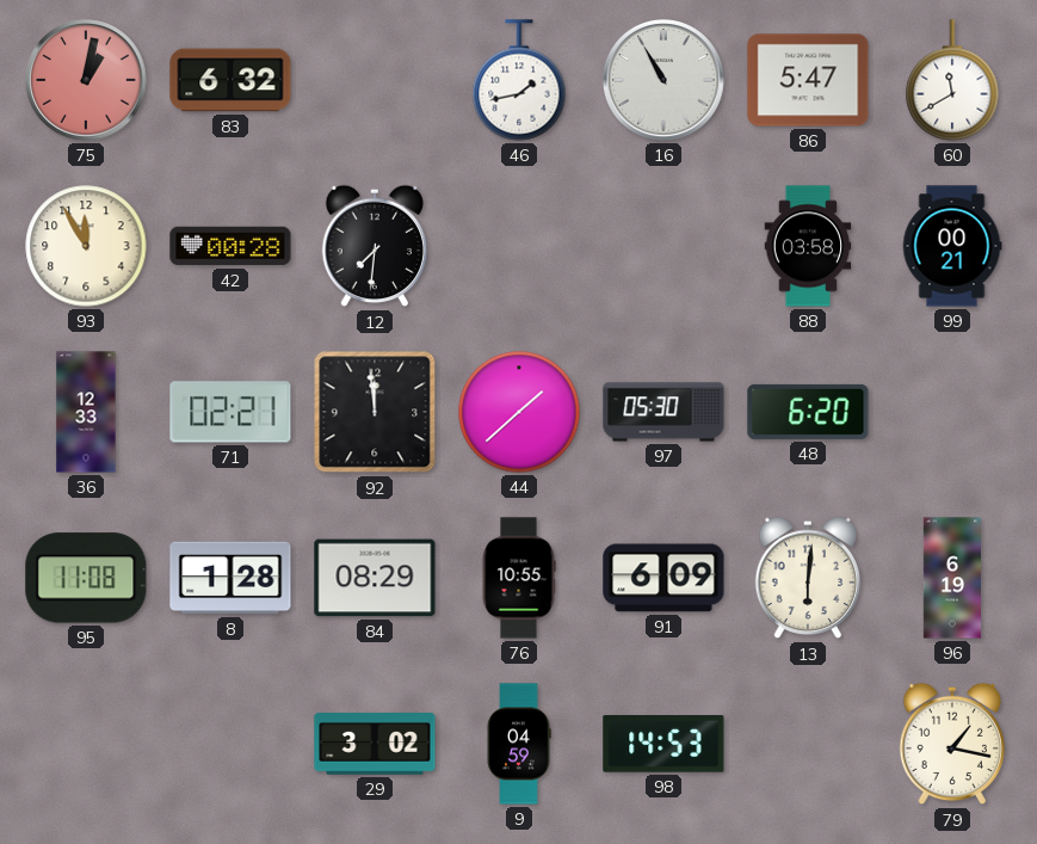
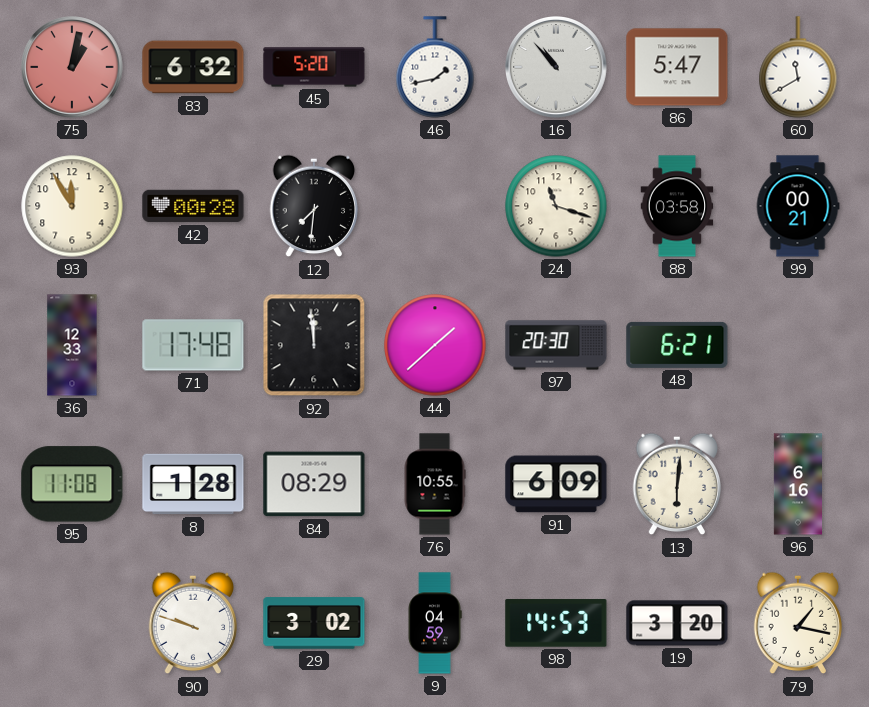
45: none -> 5:20
16: 10:55 -> 10:53
24: none -> 11:18
71: 02:21 -> 17:48
97: 05:30 -> 20:30
48: 6:20 -> 6:21
96: 6:19 -> 6:16
90: none -> 9:48
19: none -> 3:20
